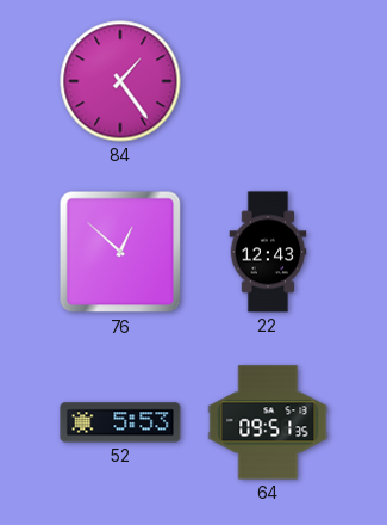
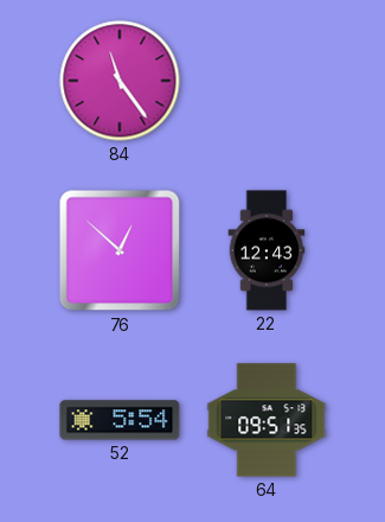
84: 1:24 -> 11:24
52: 5:53 -> 5:54
